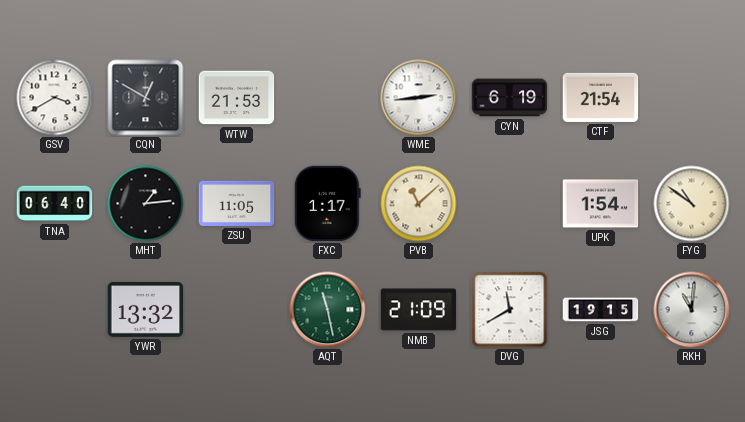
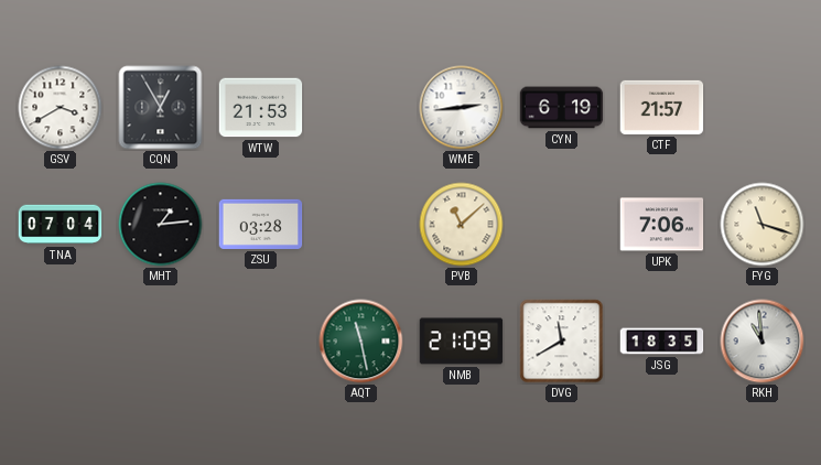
CQN: 12:50 -> 12:55
CTF: 21:54 -> 21:57
TNA: 06:40 -> 07:04
ZSU: 11:05 -> 03:28
FXC: 1:17 -> none
UPK: 1:54 -> 7:06
FYG: 10:51 -> 11:18
YWR: 13:32 -> none
JSG: 19:15 -> 18:35
RKH: 11:01 -> 10:59
